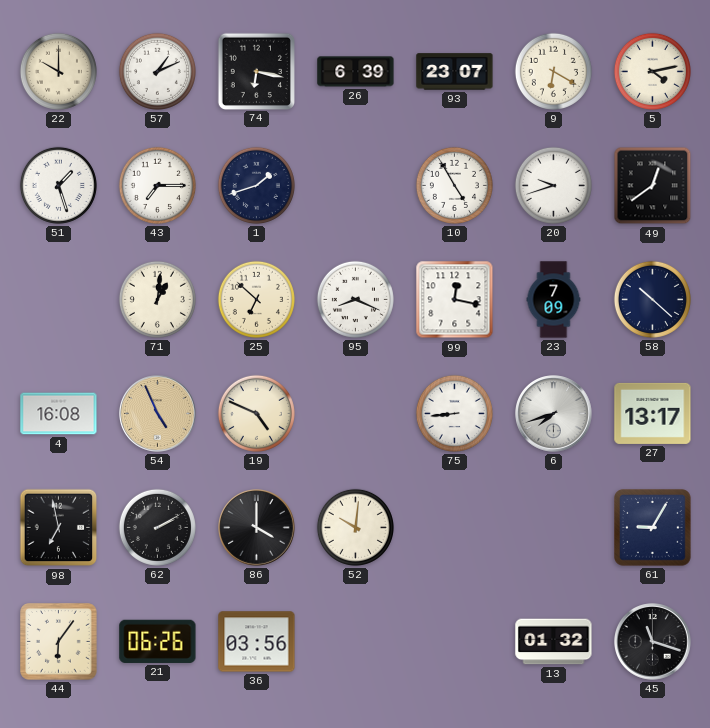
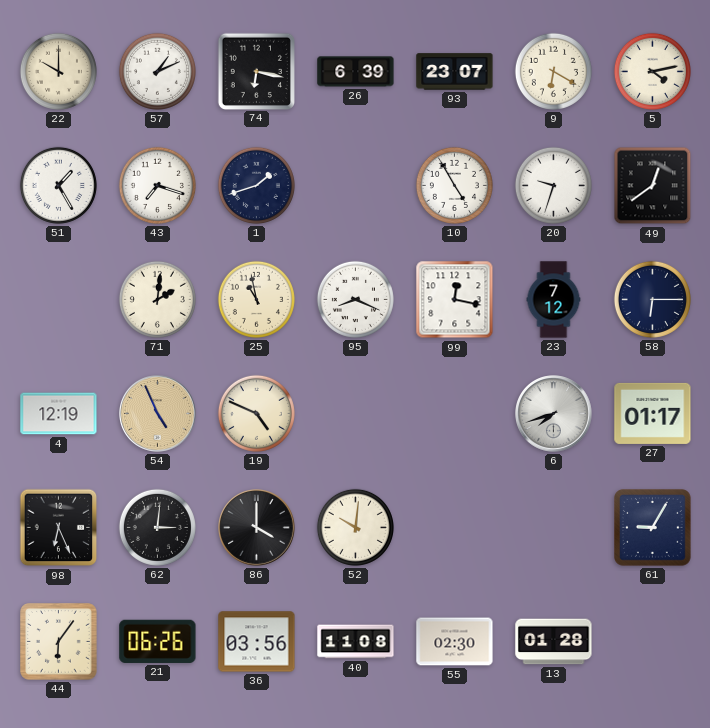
51: 1:27 -> 1:25
43: 7:15 -> 7:18
20: 9:42 -> 9:33
71: 1:01 -> 2:01
25: 6:52 -> 10:58
23: 7:09 -> 7:12
58: 10:22 -> 6:15
4: 16:08 -> 12:19
75: 8:44 -> none
27: 13:17 -> 01:17
98: 6:58 -> 6:26
62: 2:10 -> 3:01
40: none -> 11:08
55: none -> 02:30
13: 01:32 -> 01:28
45: 11:18 -> none
